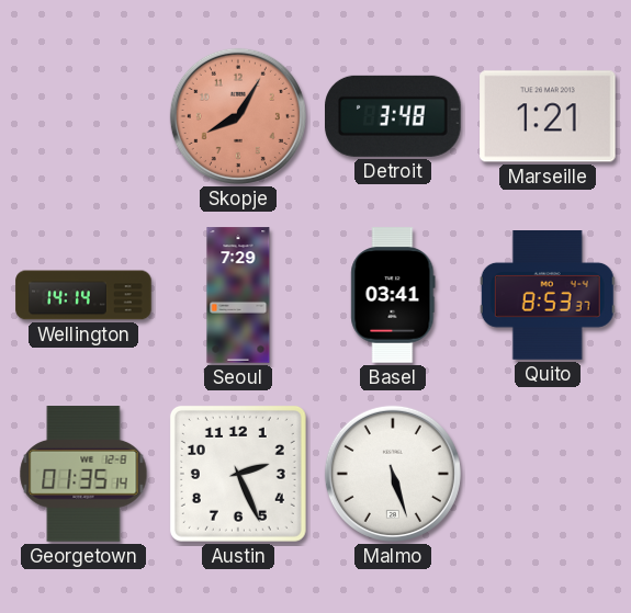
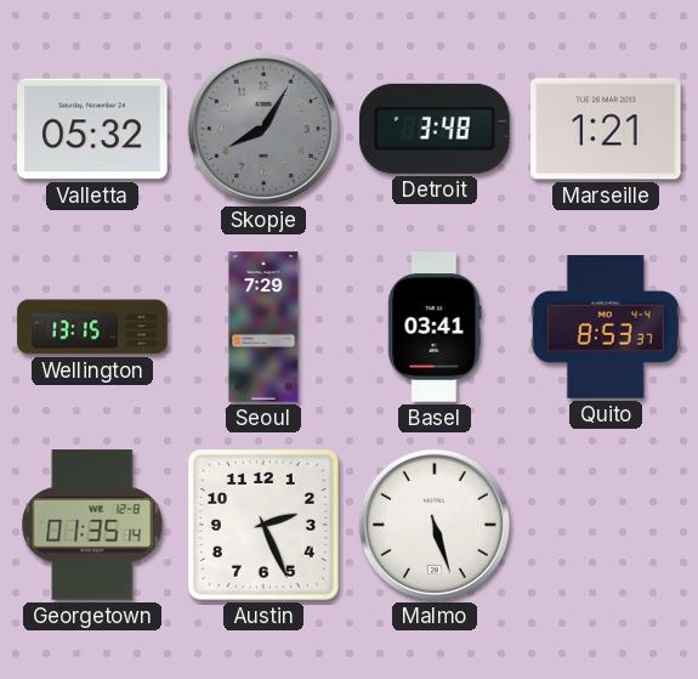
Valletta: none -> 05:32
Skopje dial: salmon -> grey
Wellington: 14:14 -> 13:15
